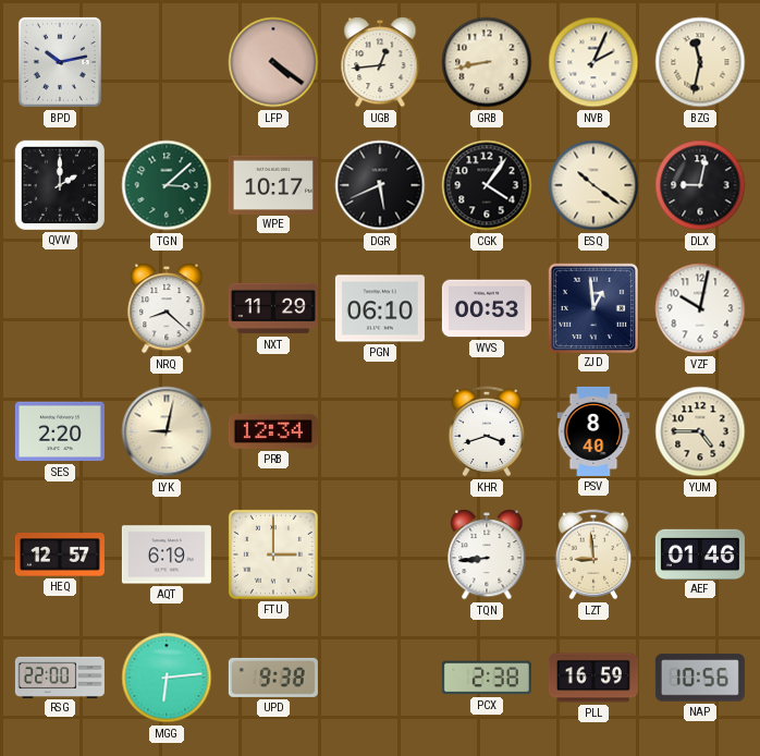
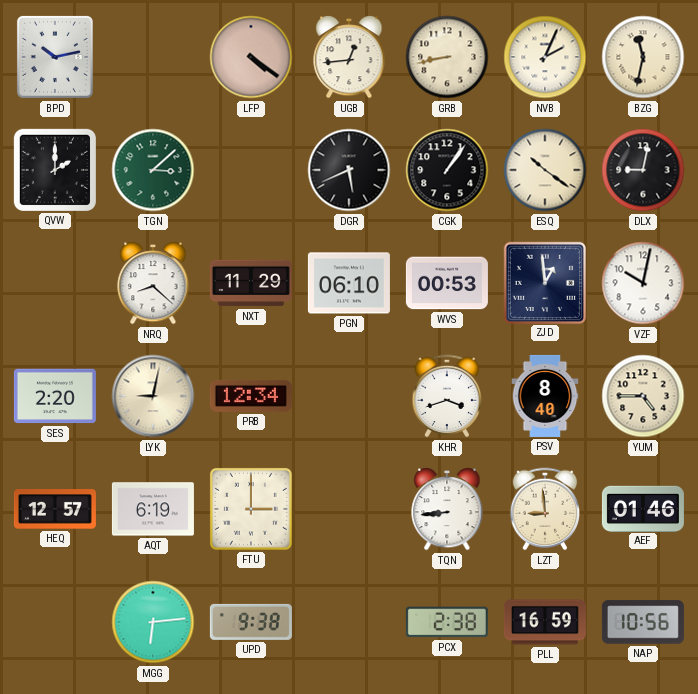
WPE: 10:17 -> none
CGK: 4:06 -> 1:06
RSG: 22:00 -> none
